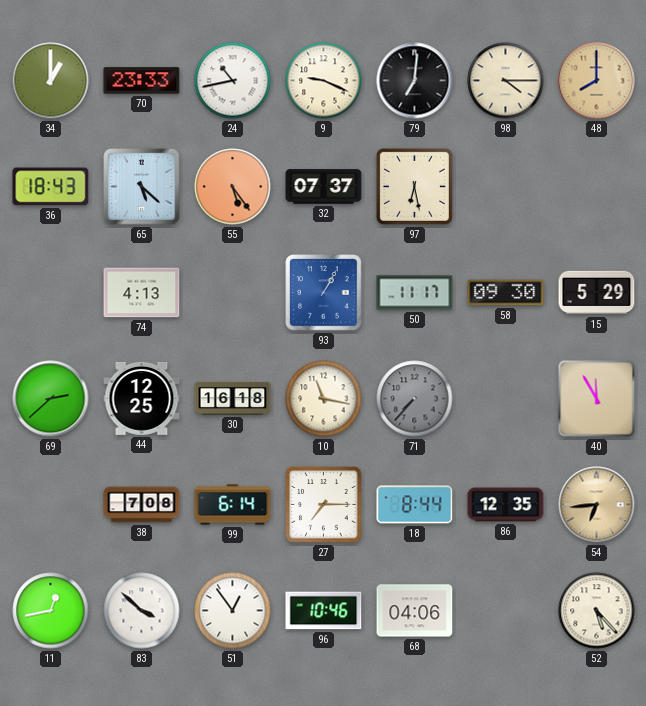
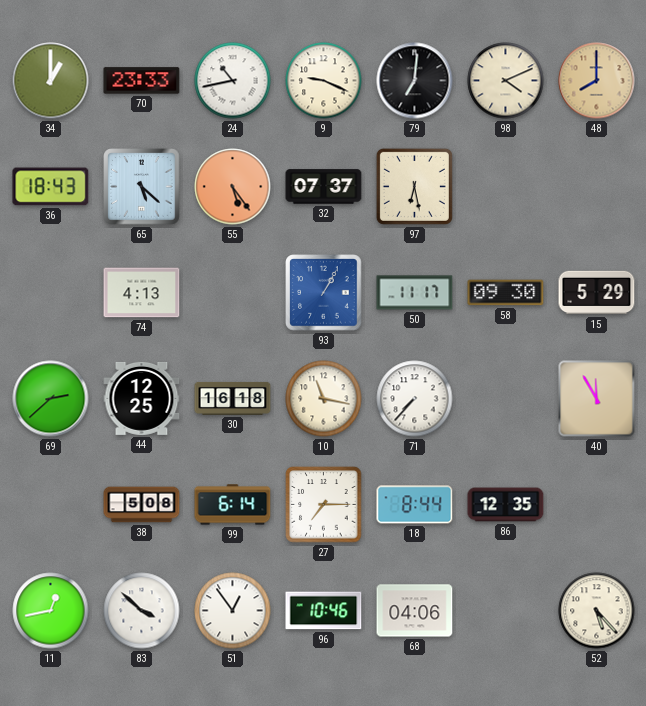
98: 4:15 -> 4:11
71 dial: grey -> white
38: 7:08 -> 5:08
54: 6:44 -> none
